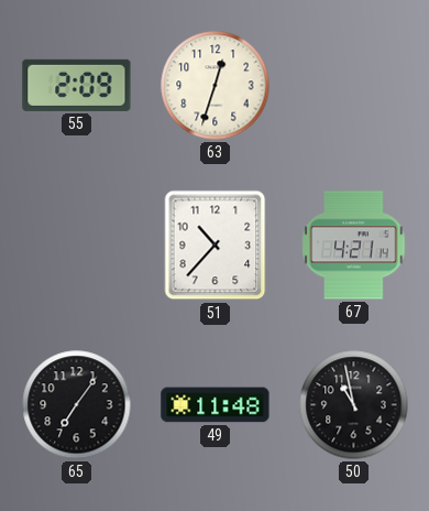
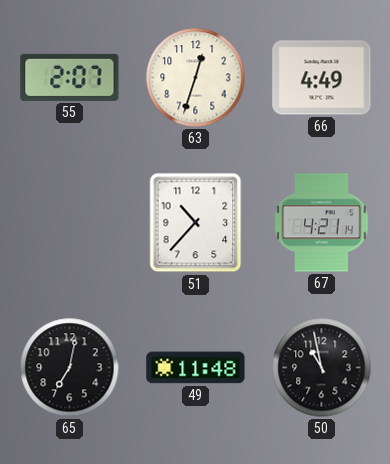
55: 2:09 -> 2:07
66: none -> 4:49
65: 7:06 -> 7:02
